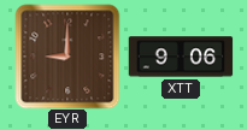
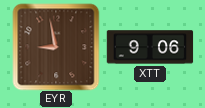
EYR: 9:00 -> 8:58
